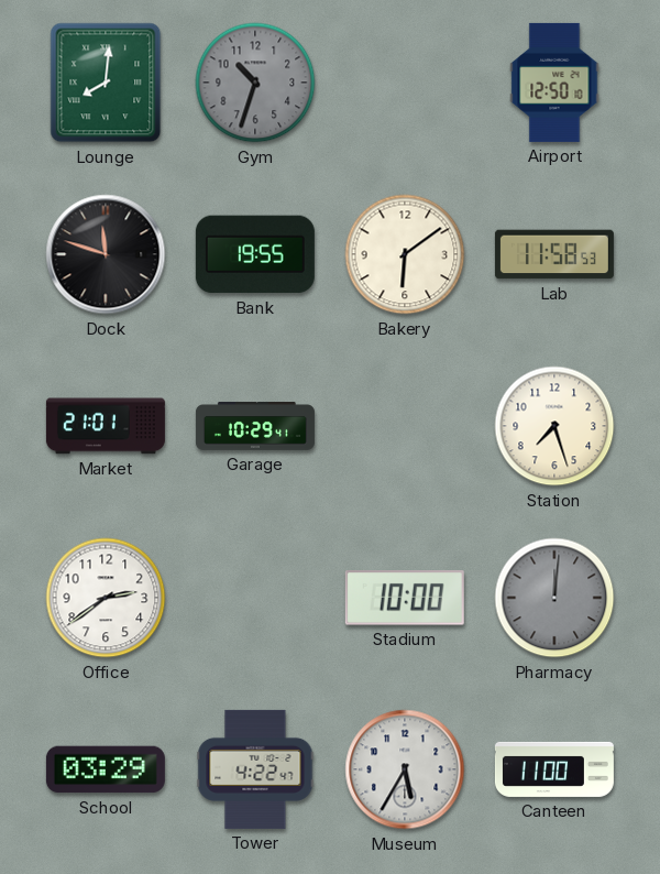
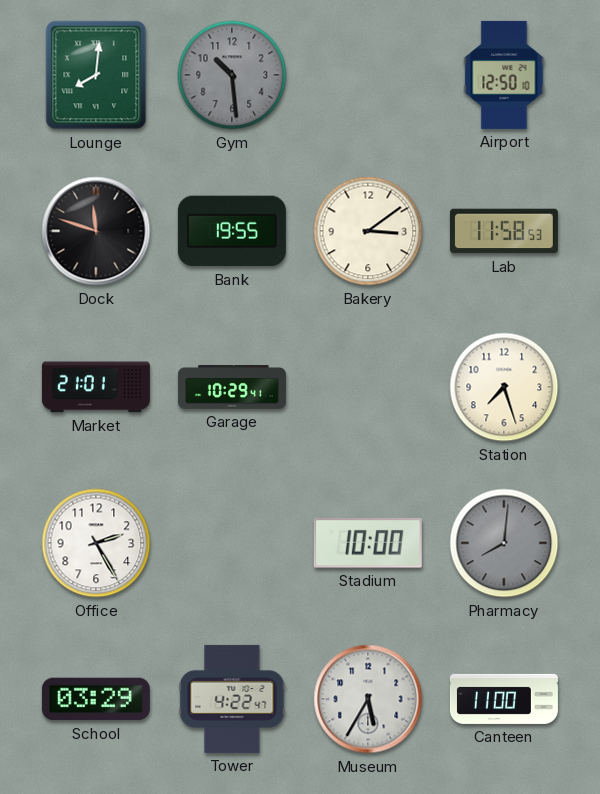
Gym: 10:33 -> 10:29
Bakery: 6:09 -> 3:09
Office: 2:39 -> 2:25
Pharmacy: 12:01 -> 8:01
